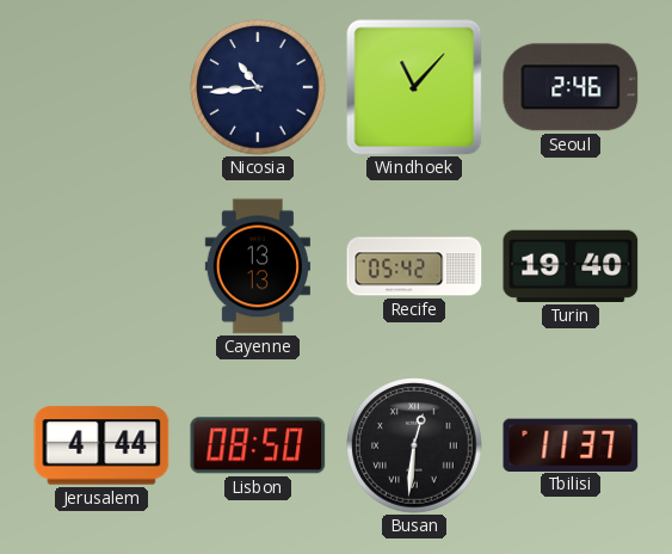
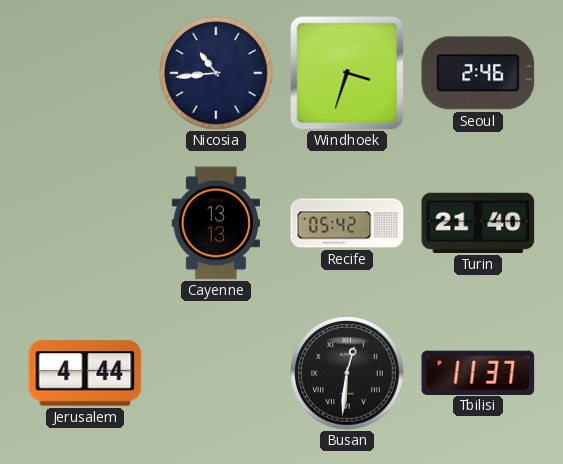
Windhoek: 11:07 -> 3:33
Turin: 19:40 -> 21:40
Lisbon: 08:50 -> none
